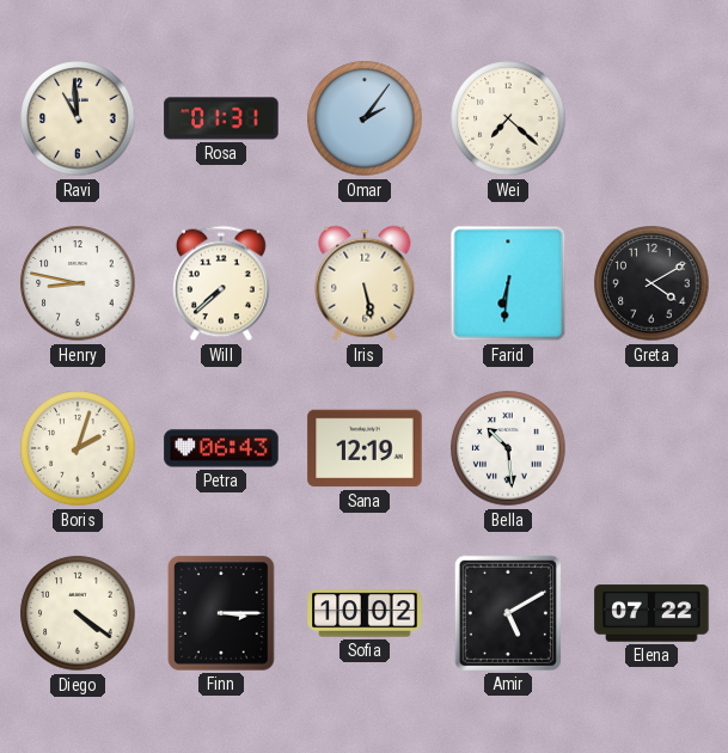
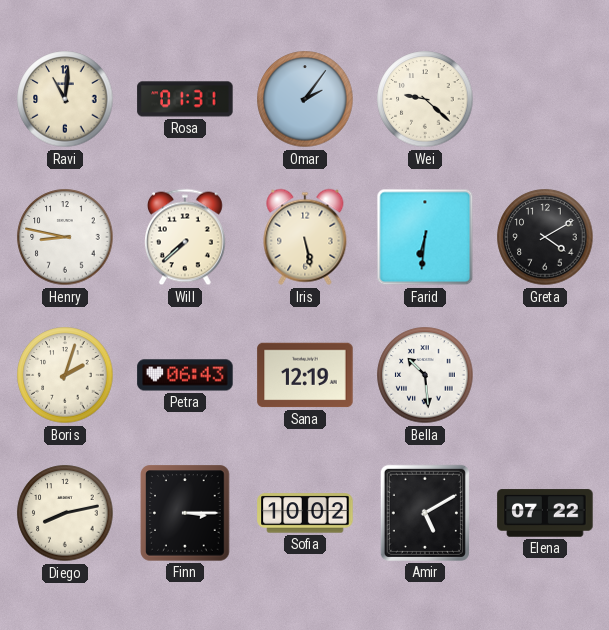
Ravi: 10:59 -> 11:01
Wei: 7:22 -> 9:22
Diego: 4:21 -> 8:13
